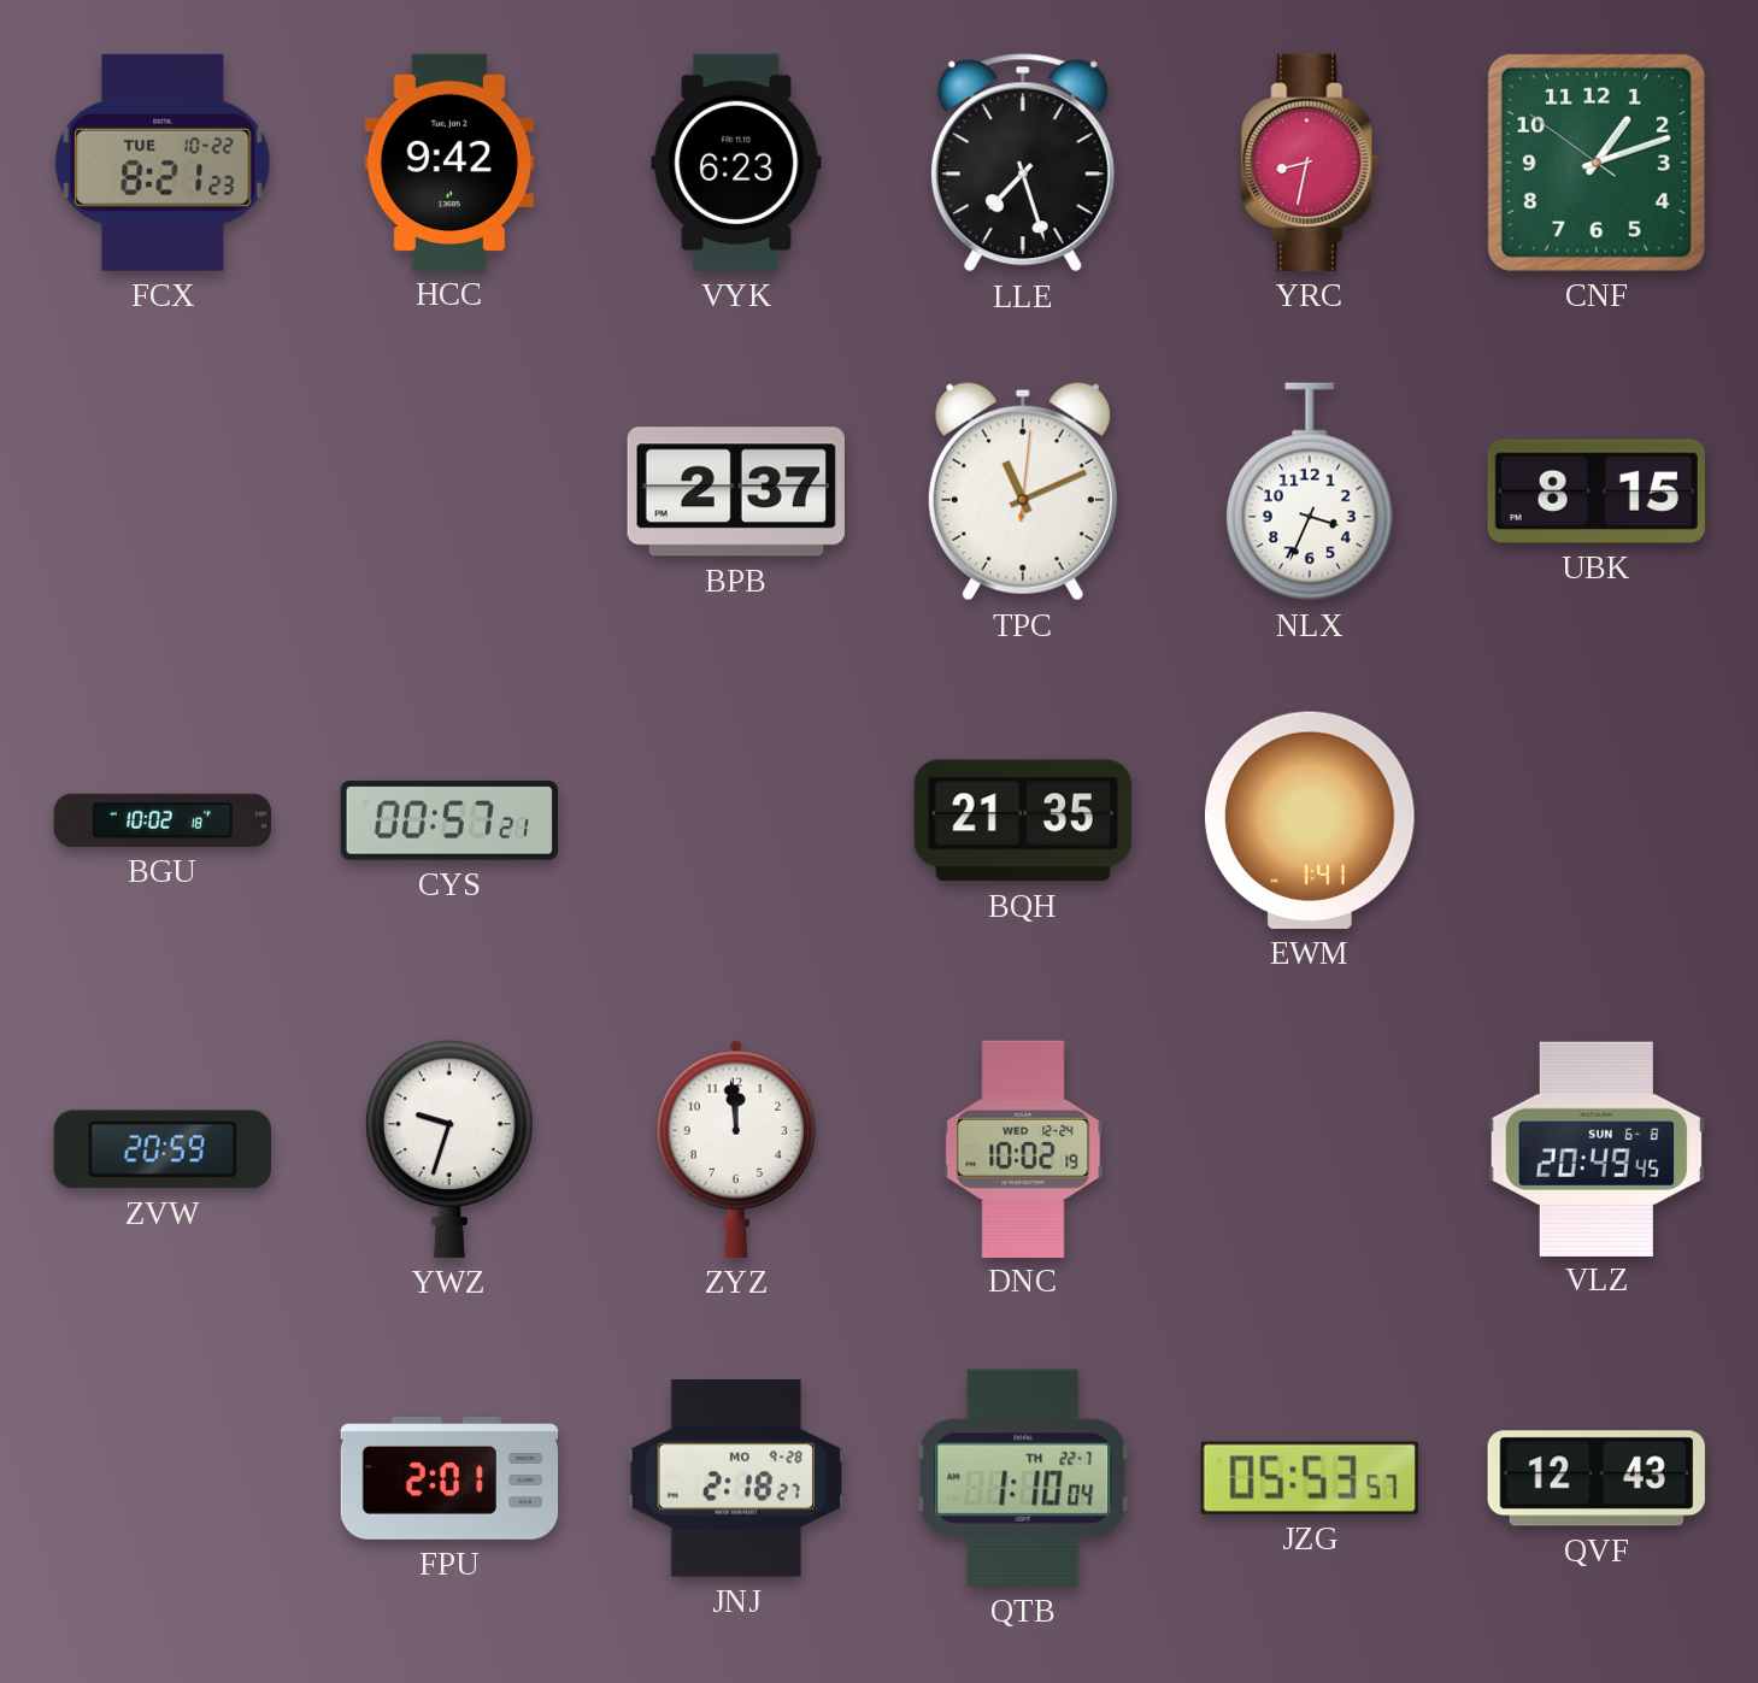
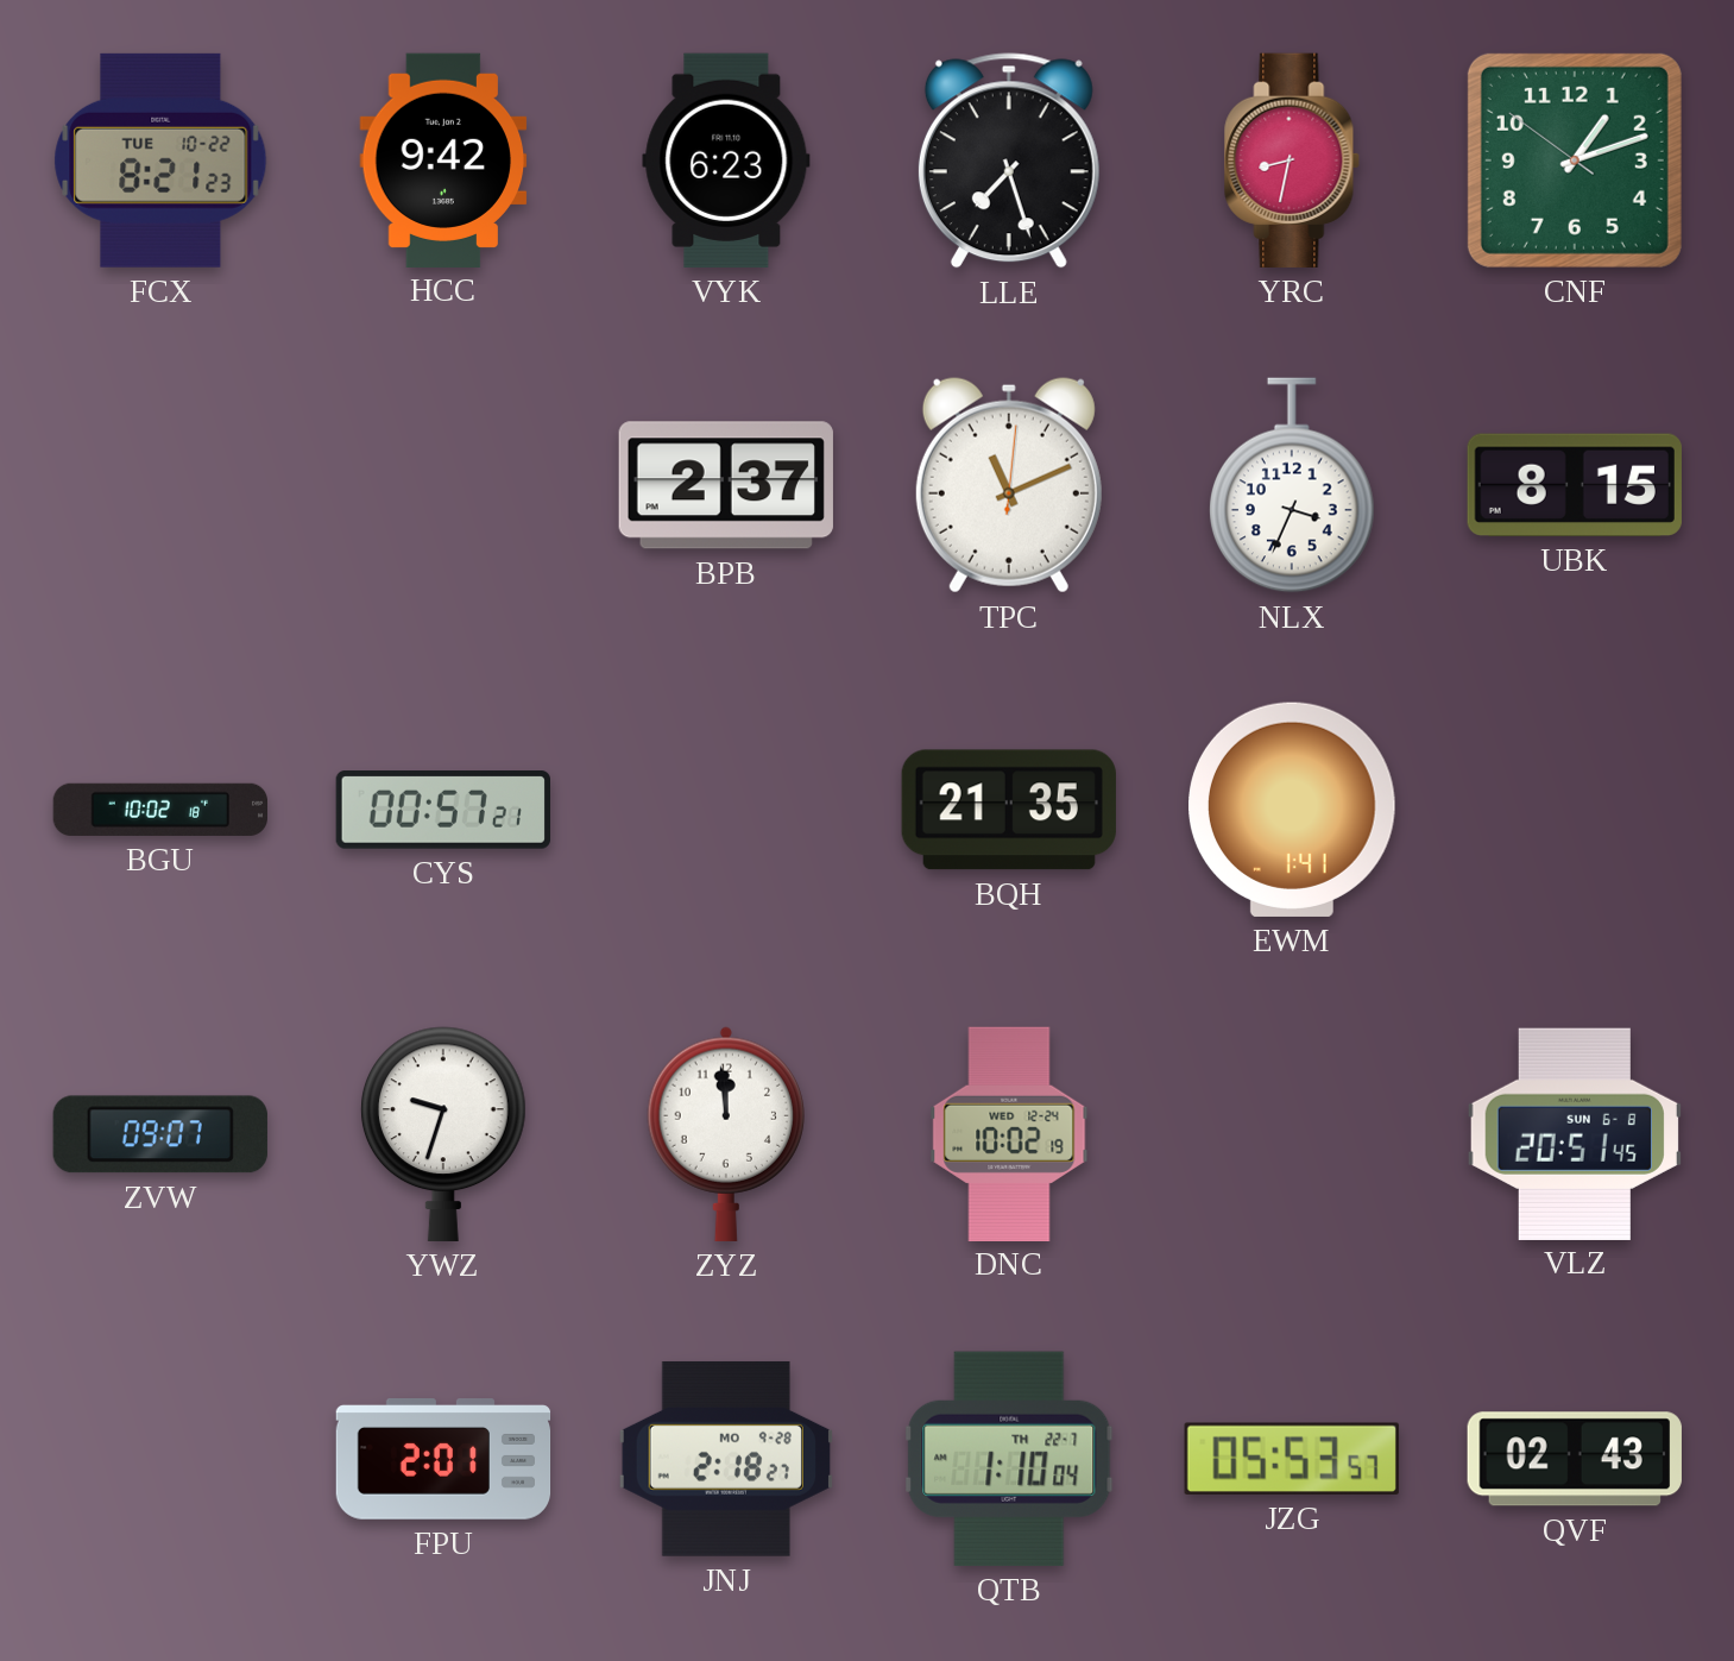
ZVW: 20:59 -> 09:07
VLZ: 20:49 -> 20:51
QVF: 12:43 -> 02:43
